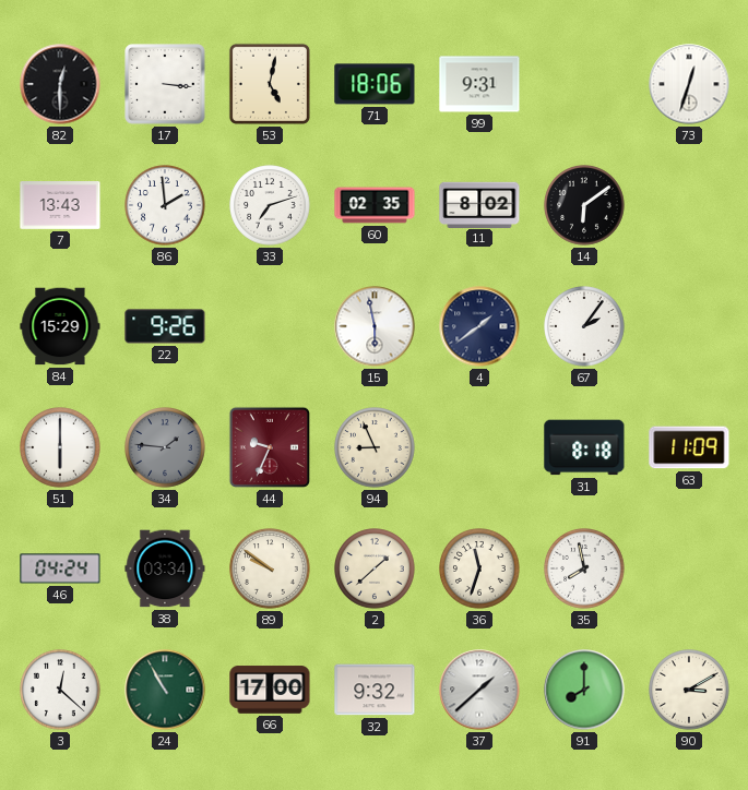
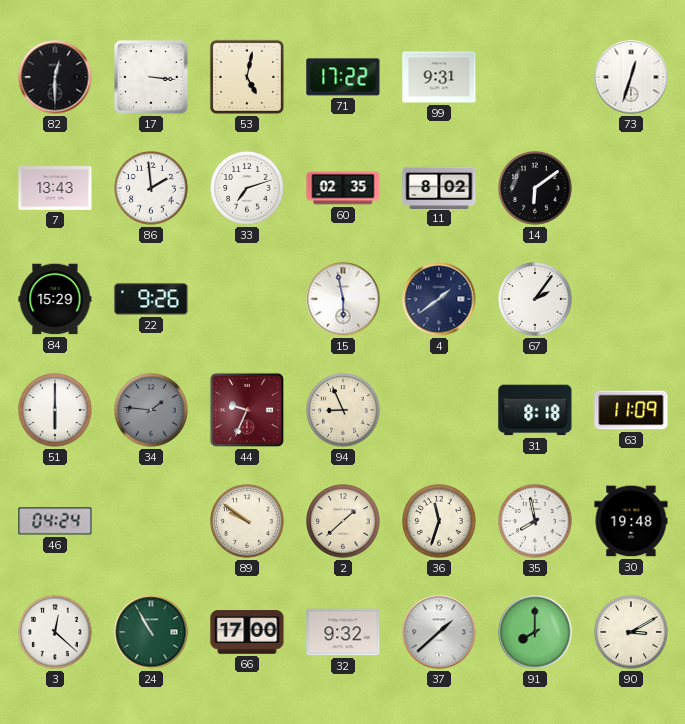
71: 18:06 -> 17:22
38: 03:34 -> none
30: none -> 19:48
